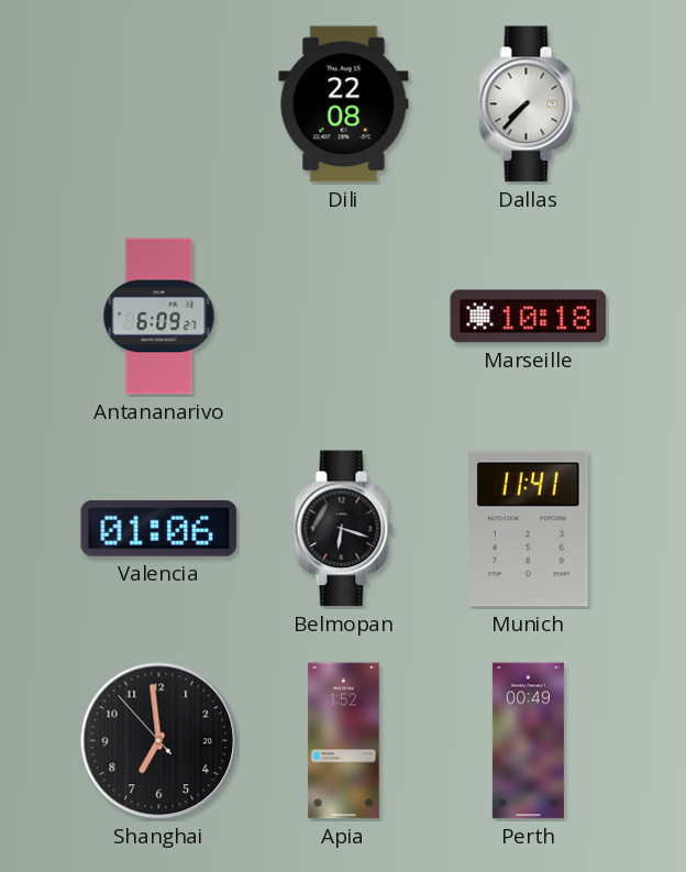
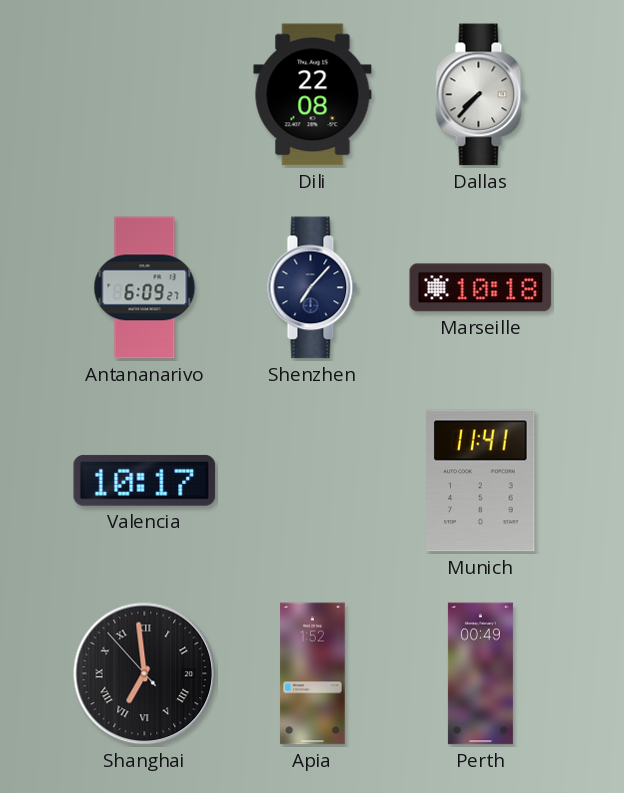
Shenzhen: none -> 7:07
Valencia: 01:06 -> 10:17
Belmopan: 6:18 -> none
Shanghai numerals: Arabic -> Roman
